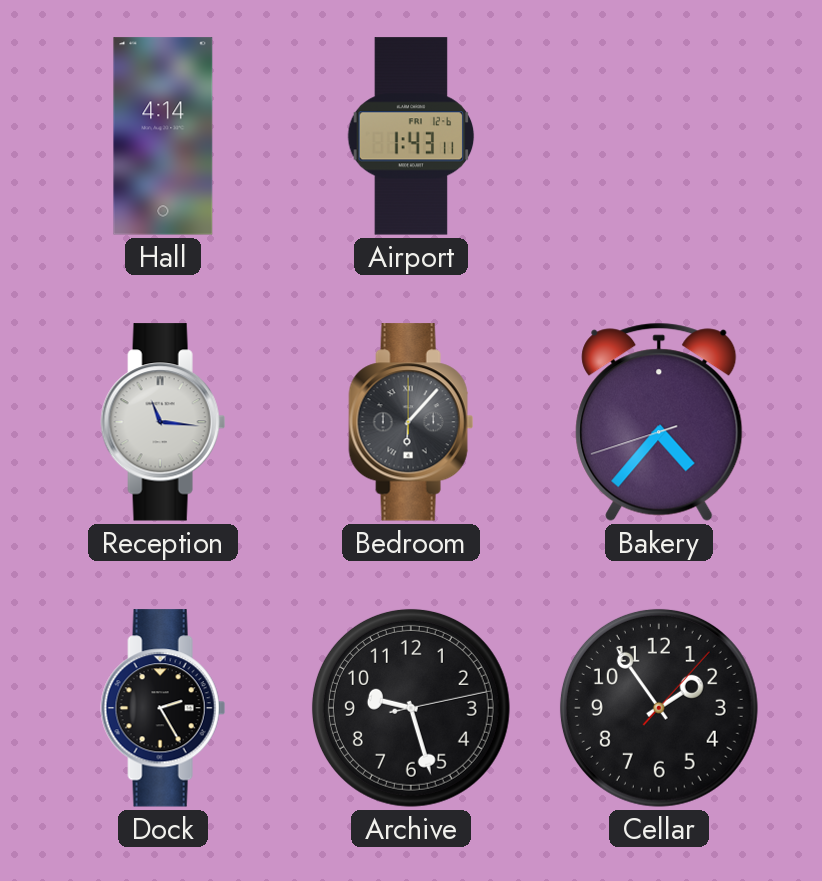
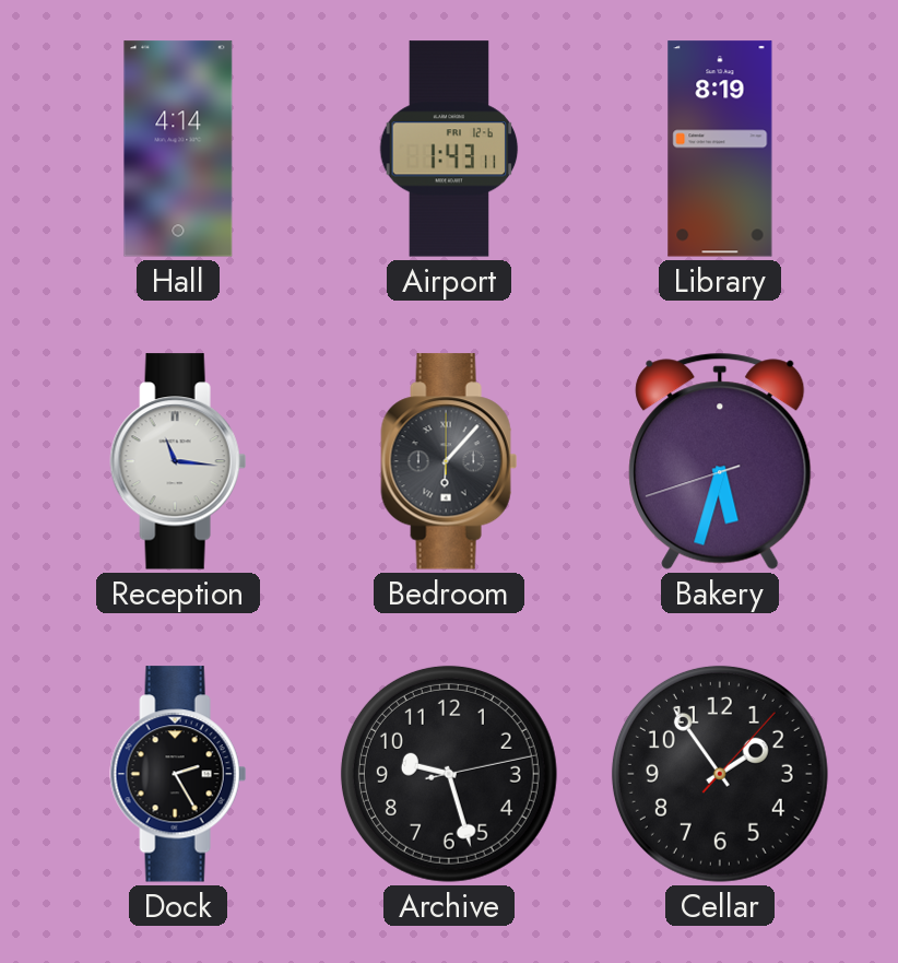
Library: none -> 8:19
Bakery: 4:36 -> 5:32
